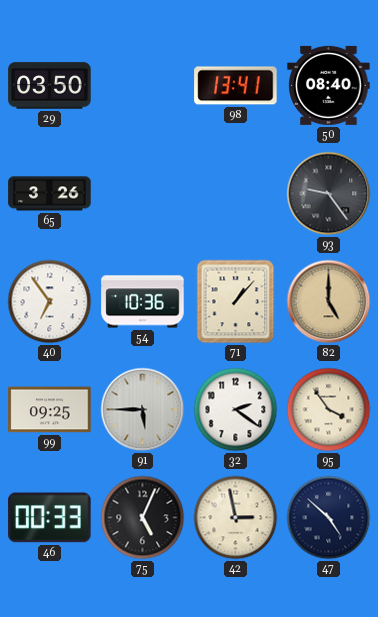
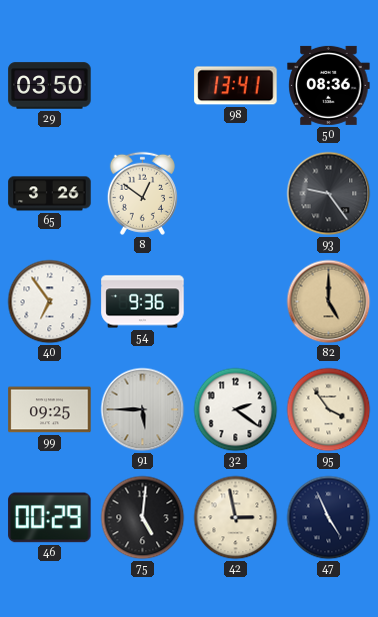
50: 08:40 -> 08:36
8: none -> 12:51
54: 10:36 -> 9:36
71: 1:07 -> none
46: 00:33 -> 00:29
75: 5:04 -> 5:01
47: 4:52 -> 4:56
